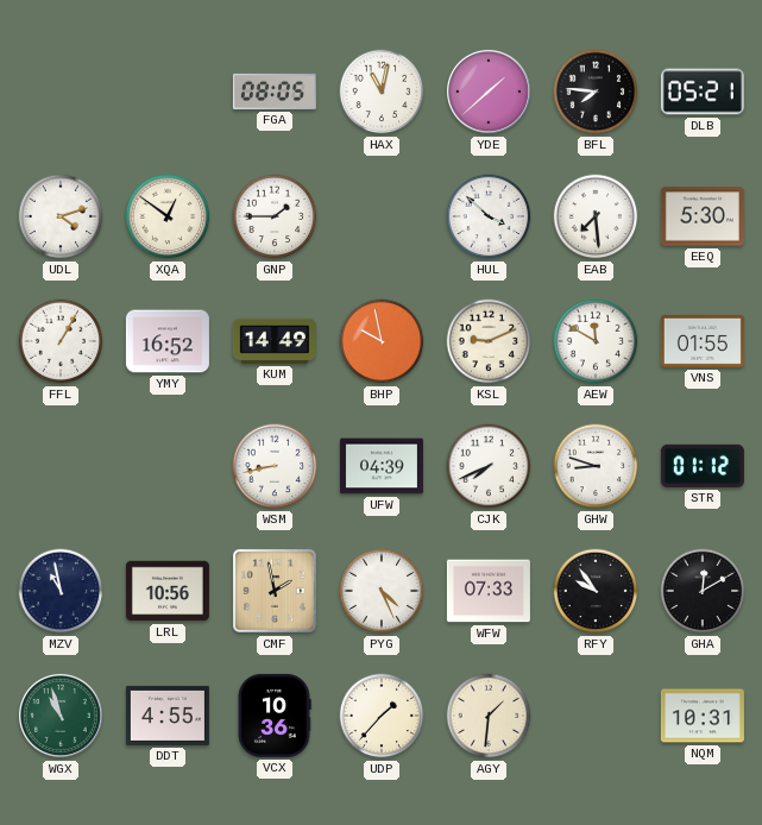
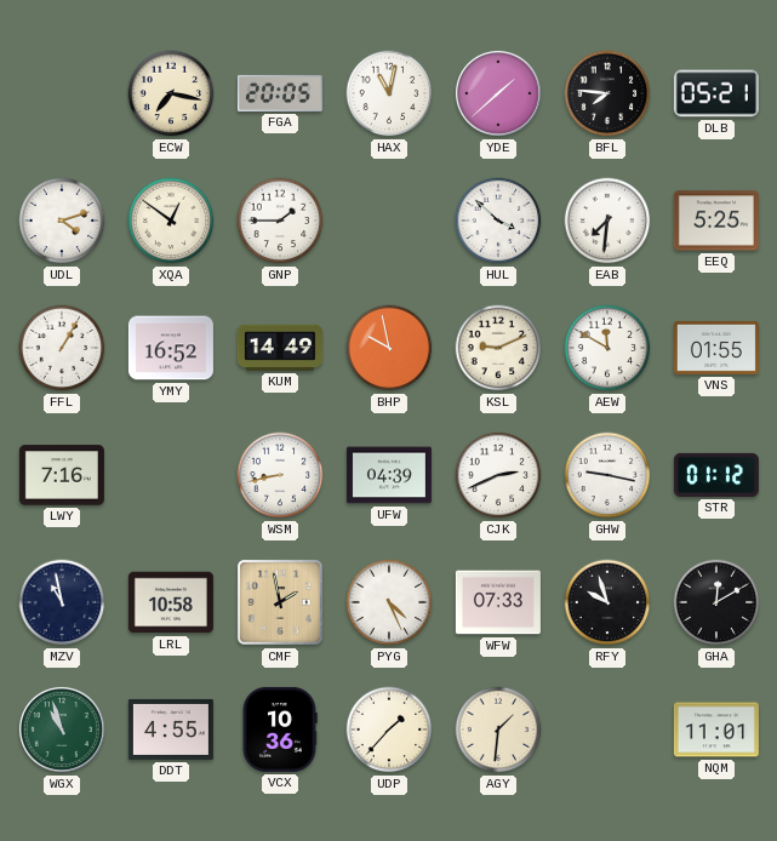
ECW: none -> 7:17
FGA: 08:05 -> 20:05
EAB: 7:29 -> 7:31
EEQ: 5:30 -> 5:25
LWY: none -> 7:16
CJK: 7:41 -> 2:41
GHW: 8:48 -> 9:17
LRL: 10:56 -> 10:58
RFY: 9:54 -> 9:57
NQM: 10:31 -> 11:01
